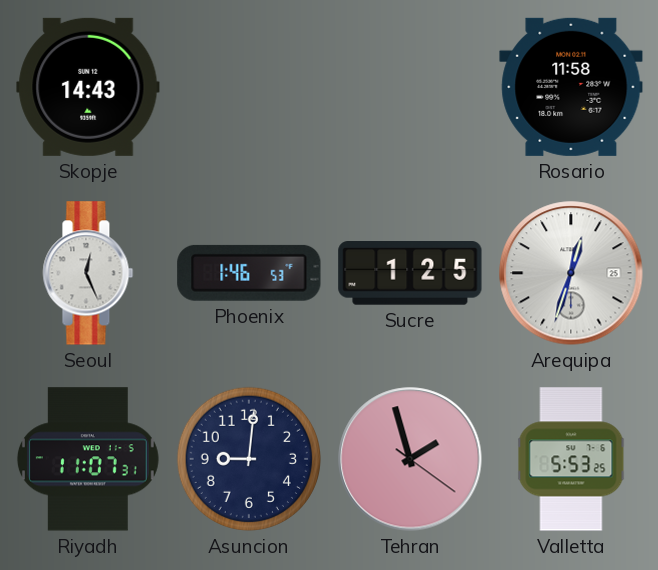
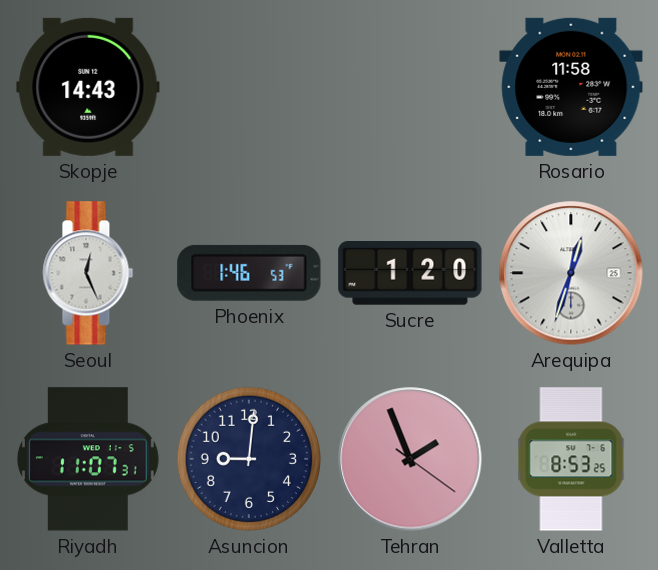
Sucre: 1:25 -> 1:20
Tehran: 1:57 -> 1:56
Valletta: 5:53 -> 8:53
